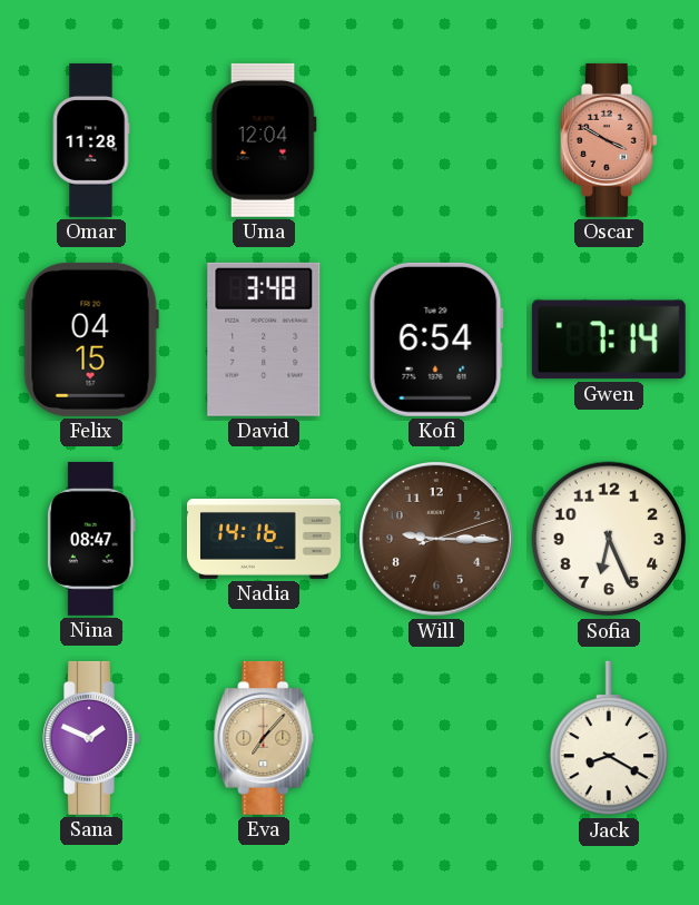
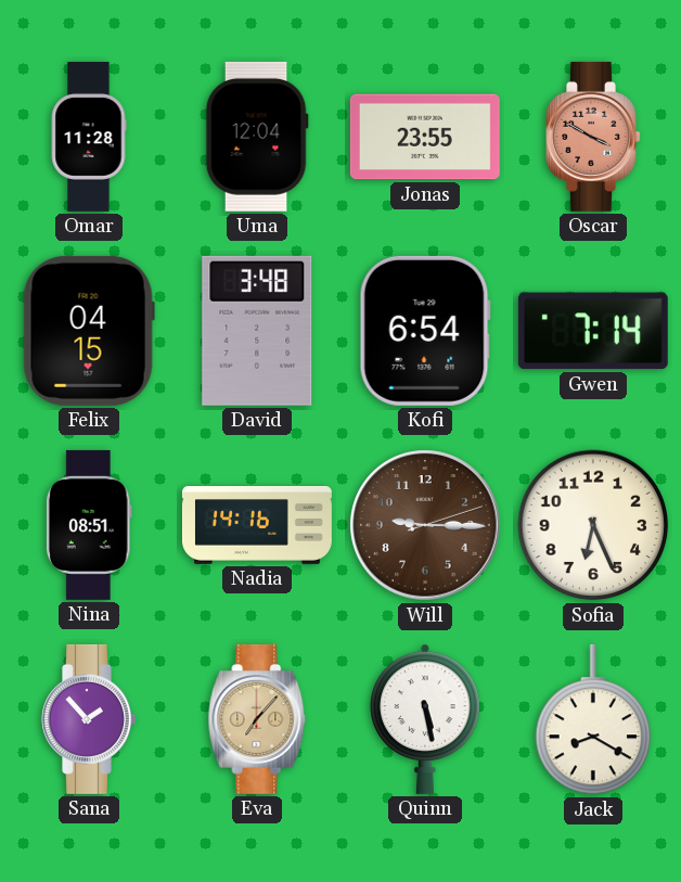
Jonas: none -> 23:55
Nina: 08:47 -> 08:51
Sana: 1:49 -> 1:53
Quinn: none -> 5:28
